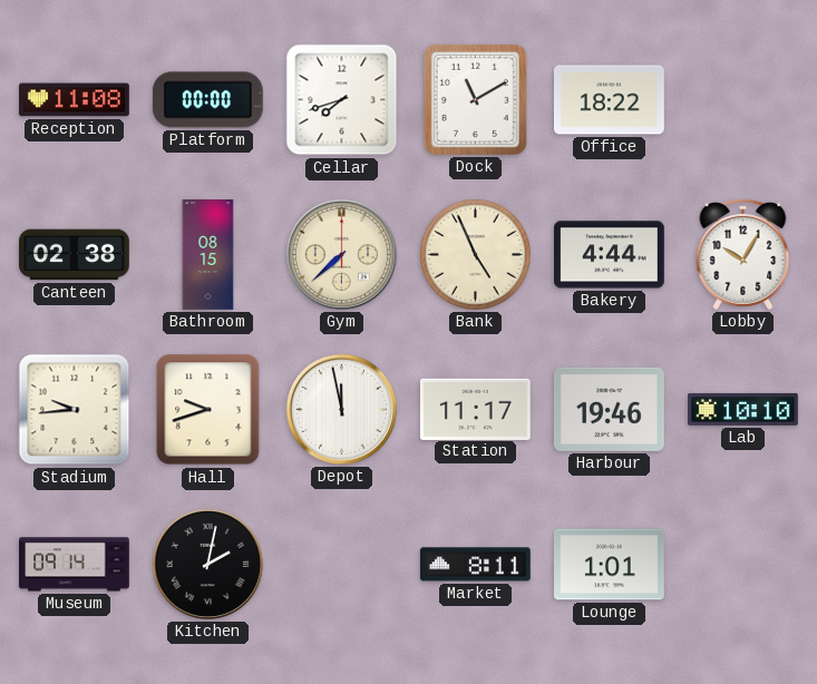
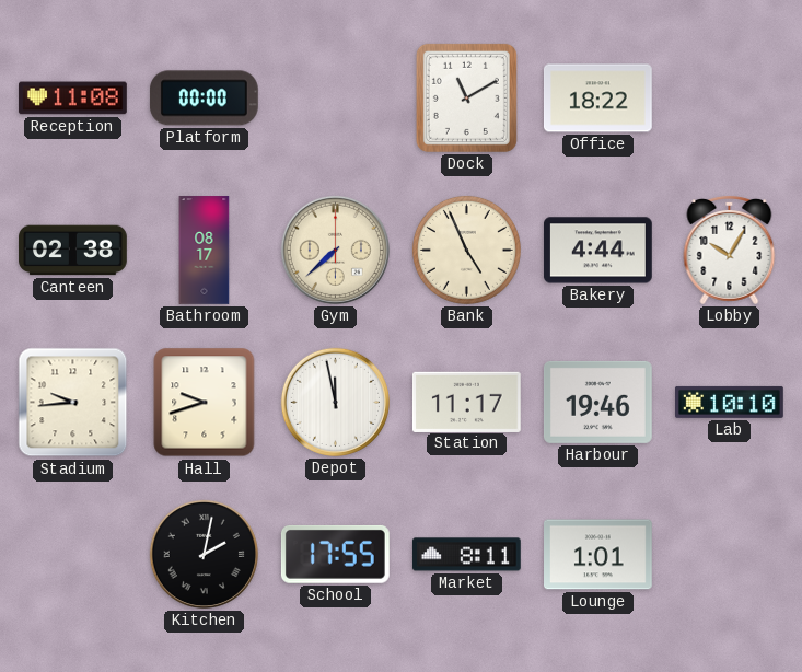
Cellar: 7:42 -> none
Bathroom: 08:15 -> 08:17
Museum: 09:14 -> none
School: none -> 17:55
